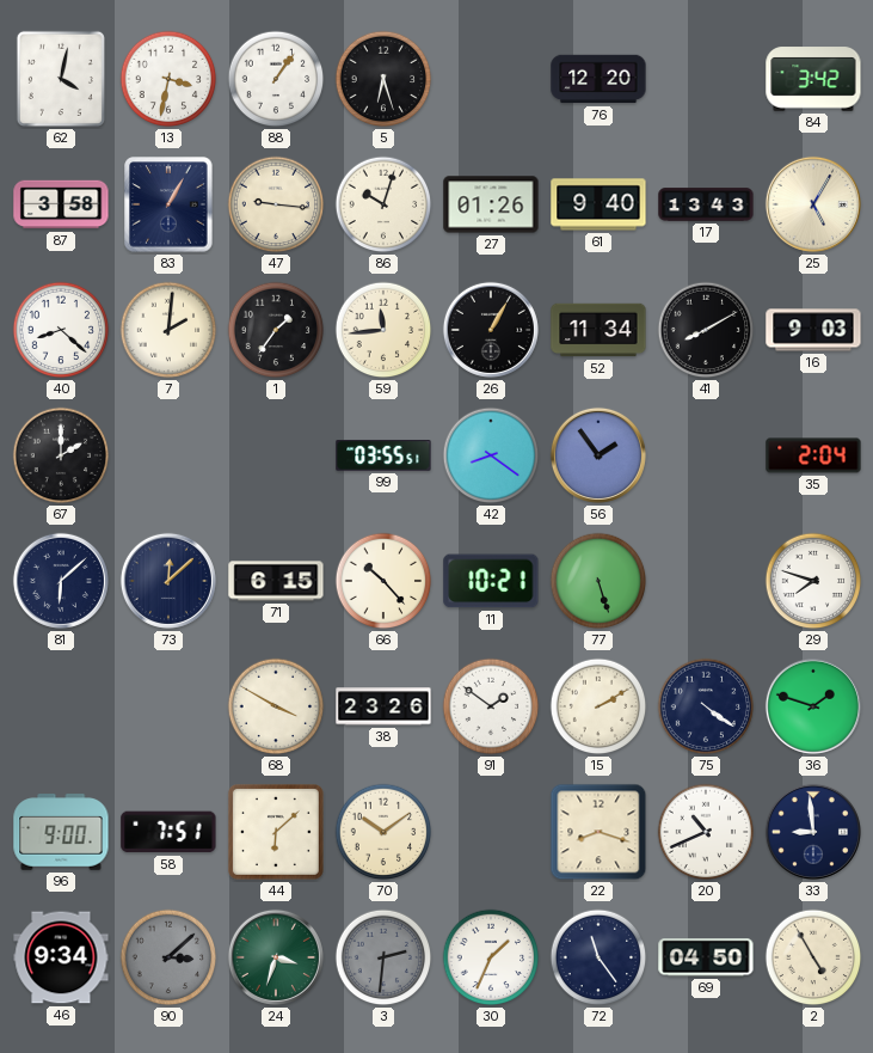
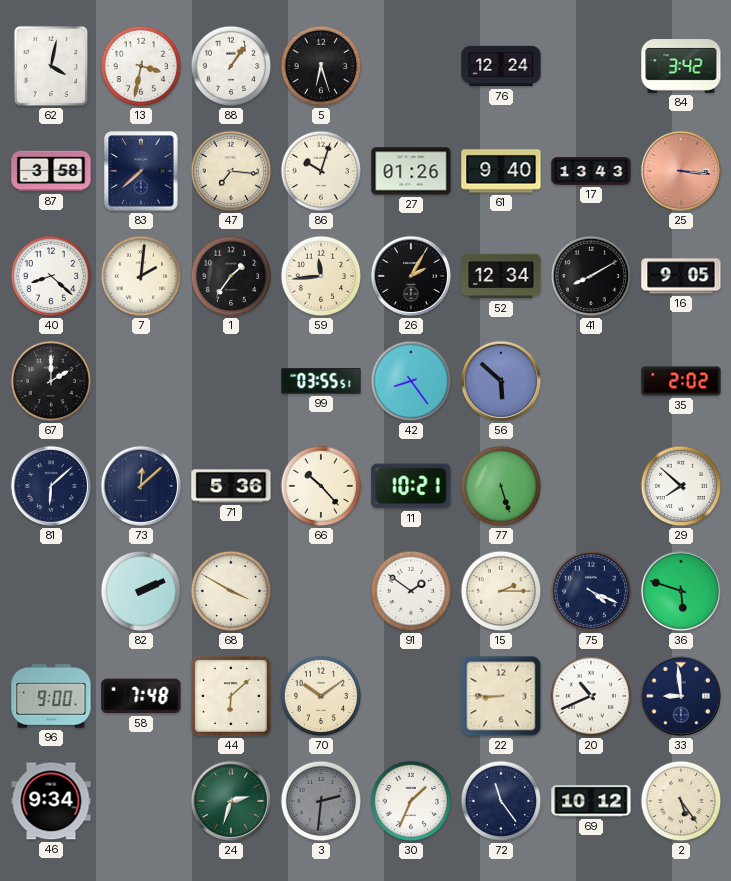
76: 12:20 -> 12:24
83: 1:05 -> 7:38
47: 9:16 -> 7:16
25: 5:05 -> 3:16
25 dial: cream -> salmon
26: 1:05 -> 2:05
52: 11:34 -> 12:34
16: 9:03 -> 9:05
42: 8:21 -> 8:24
56: 1:54 -> 5:52
35: 2:04 -> 2:02
71: 6:15 -> 5:36
29: 7:48 -> 7:52
82: none -> 2:11
38: 23:26 -> none
15: 2:10 -> 2:15
75: 4:21 -> 4:19
36: 1:48 -> 5:48
58: 7:51 -> 7:48
22: 8:18 -> 8:45
90: 3:08 -> none
24: 3:33 -> 2:33
69: 04:50 -> 10:12
2: 4:55 -> 5:24
